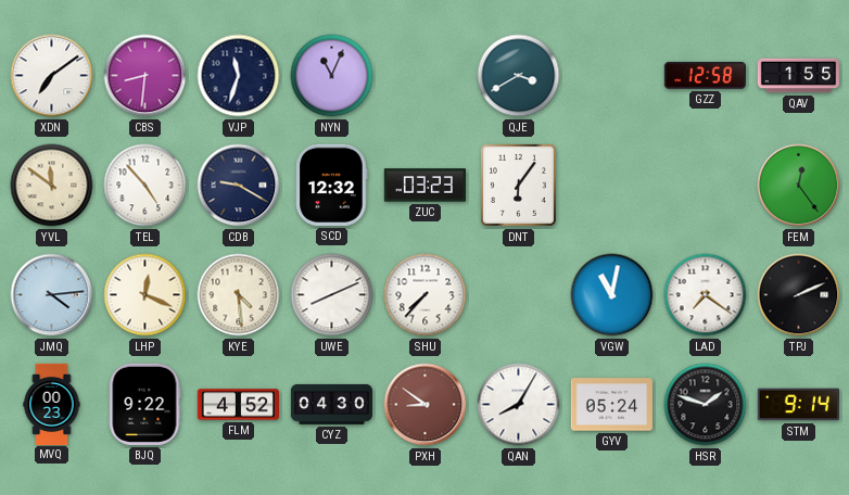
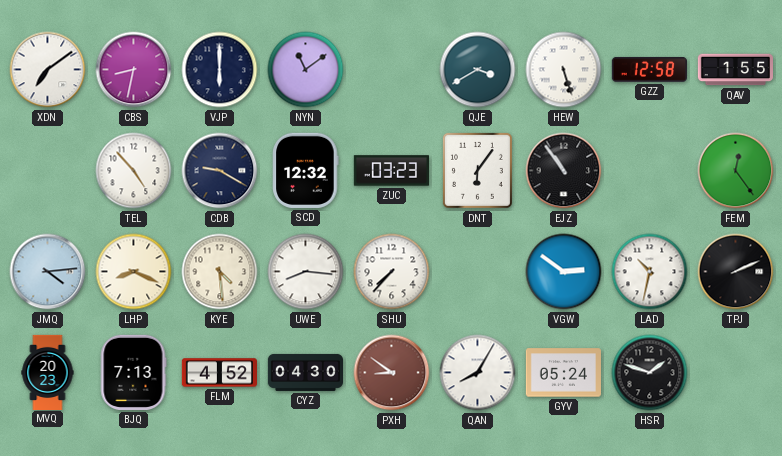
CBS: 8:31 -> 8:32
VJP: 11:33 -> 6:00
NYN: 11:04 -> 11:09
HEW: none -> 5:27
YVL: 11:51 -> none
EJZ: none -> 10:54
LHP: 12:19 -> 8:19
UWE: 8:11 -> 8:16
VGW: 11:02 -> 2:51
LAD: 7:21 -> 10:32
MVQ: 00:23 -> 20:23
BJQ: 9:22 -> 7:13
STM: 9:14 -> none
